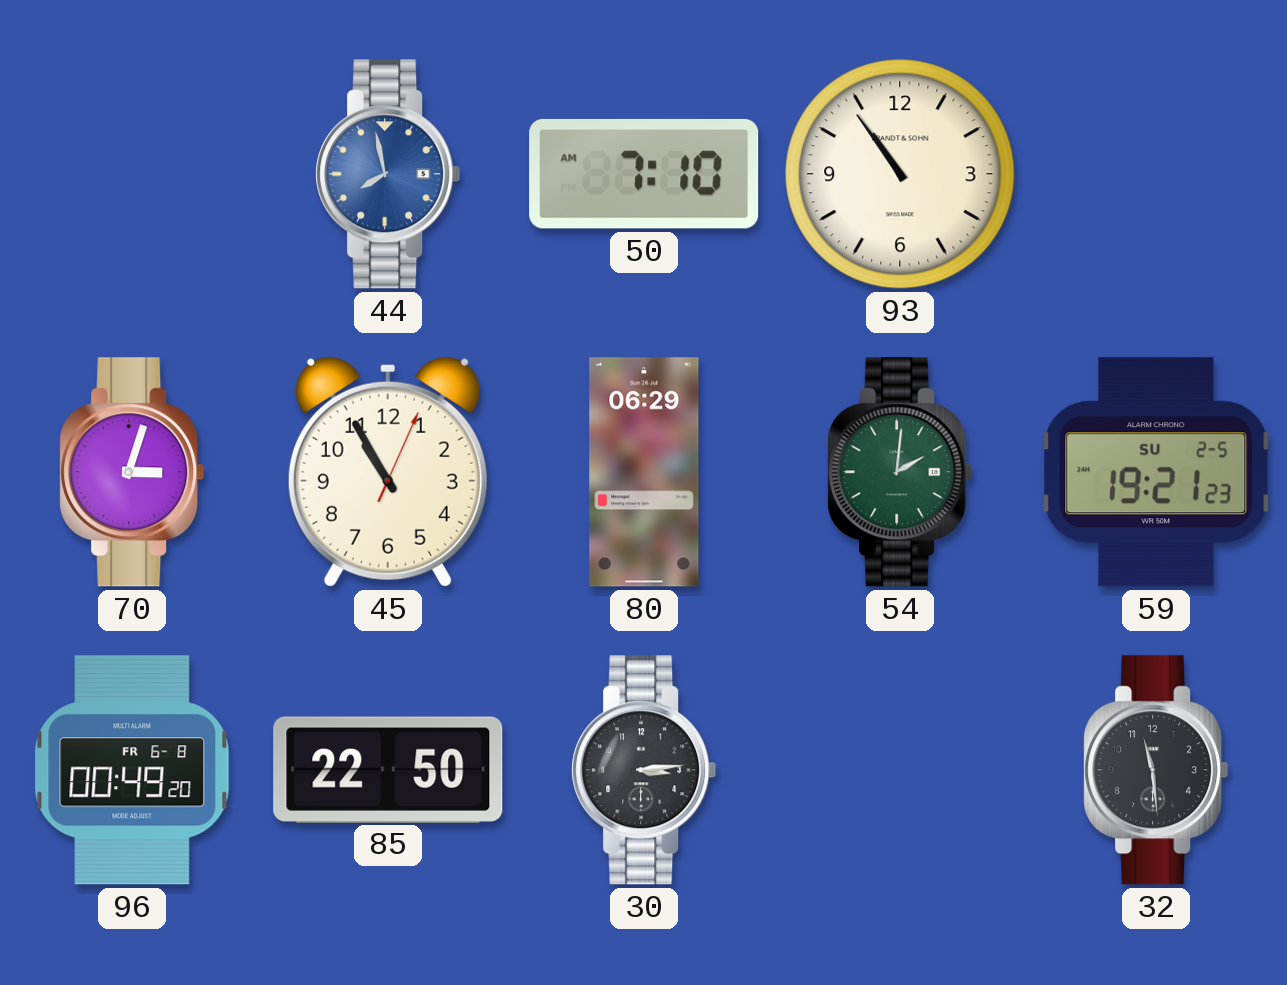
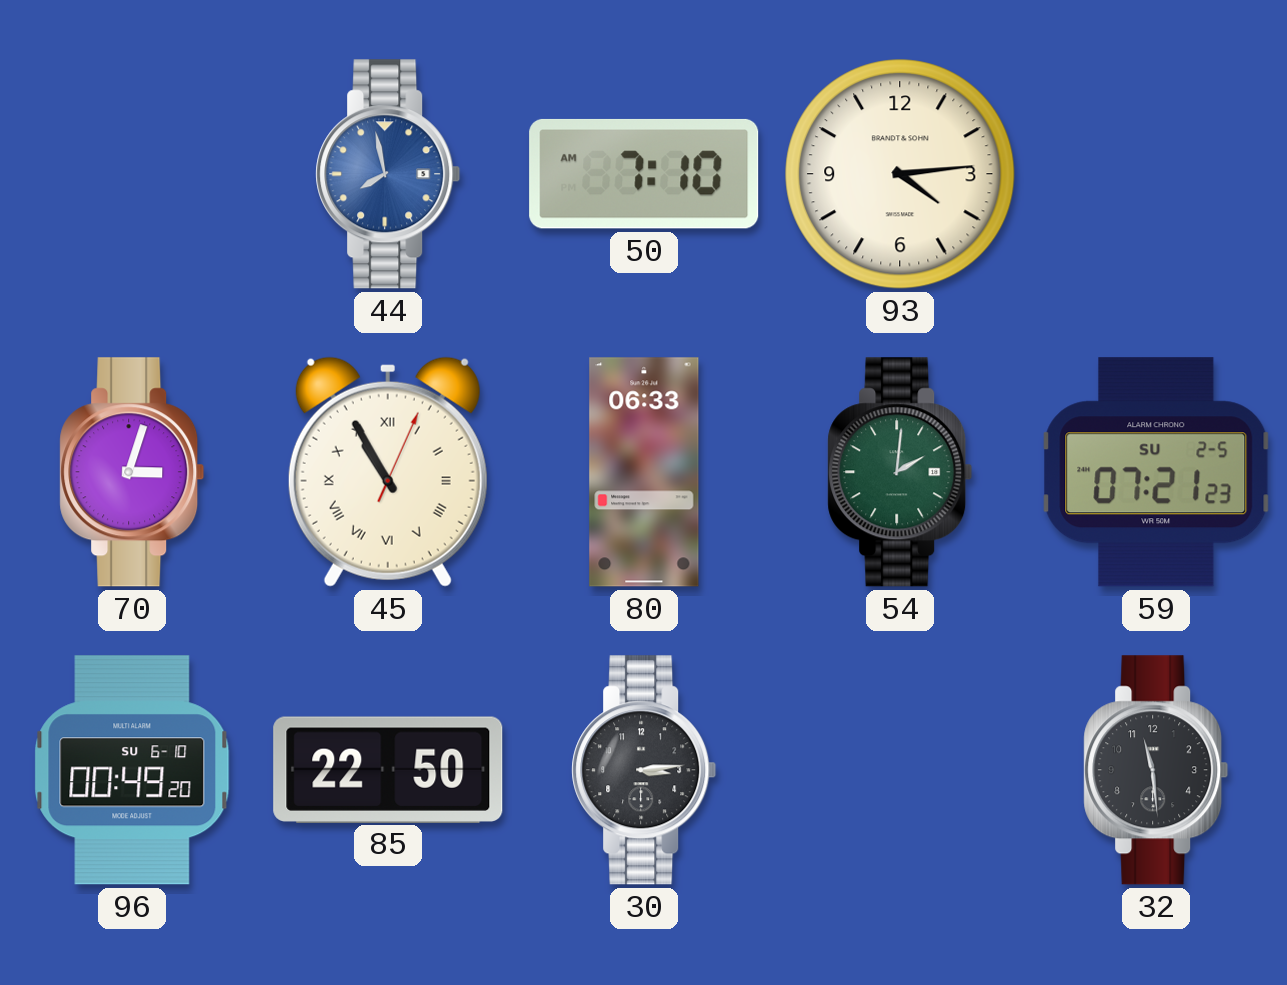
93: 10:54 -> 4:14
45 numerals: Arabic -> Roman
80: 06:29 -> 06:33
59: 19:21 -> 07:21
96 date: FR 6-8 -> SU 6-10
